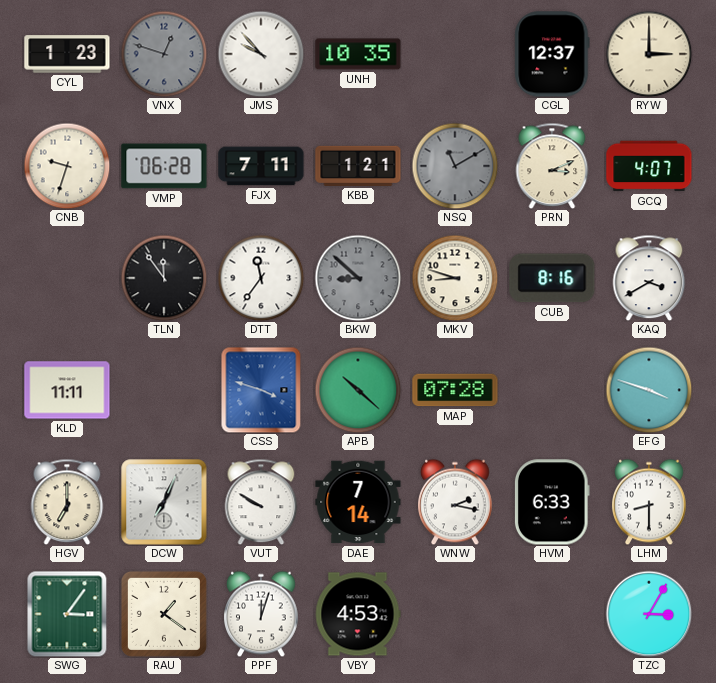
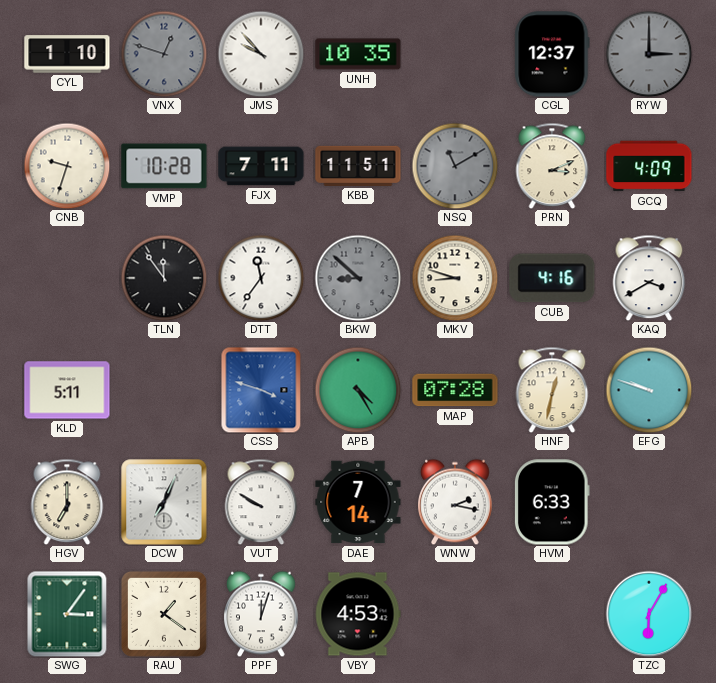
CYL: 1:23 -> 1:10
RYW dial: cream -> grey
VMP: 06:28 -> 10:28
KBB: 1:21 -> 11:51
GCQ: 4:07 -> 4:09
CUB: 8:16 -> 4:16
KLD: 11:11 -> 5:11
APB: 10:22 -> 4:25
HNF: none -> 12:32
EFG: 3:48 -> 9:48
LHM: 8:30 -> none
TZC: 3:05 -> 6:05
